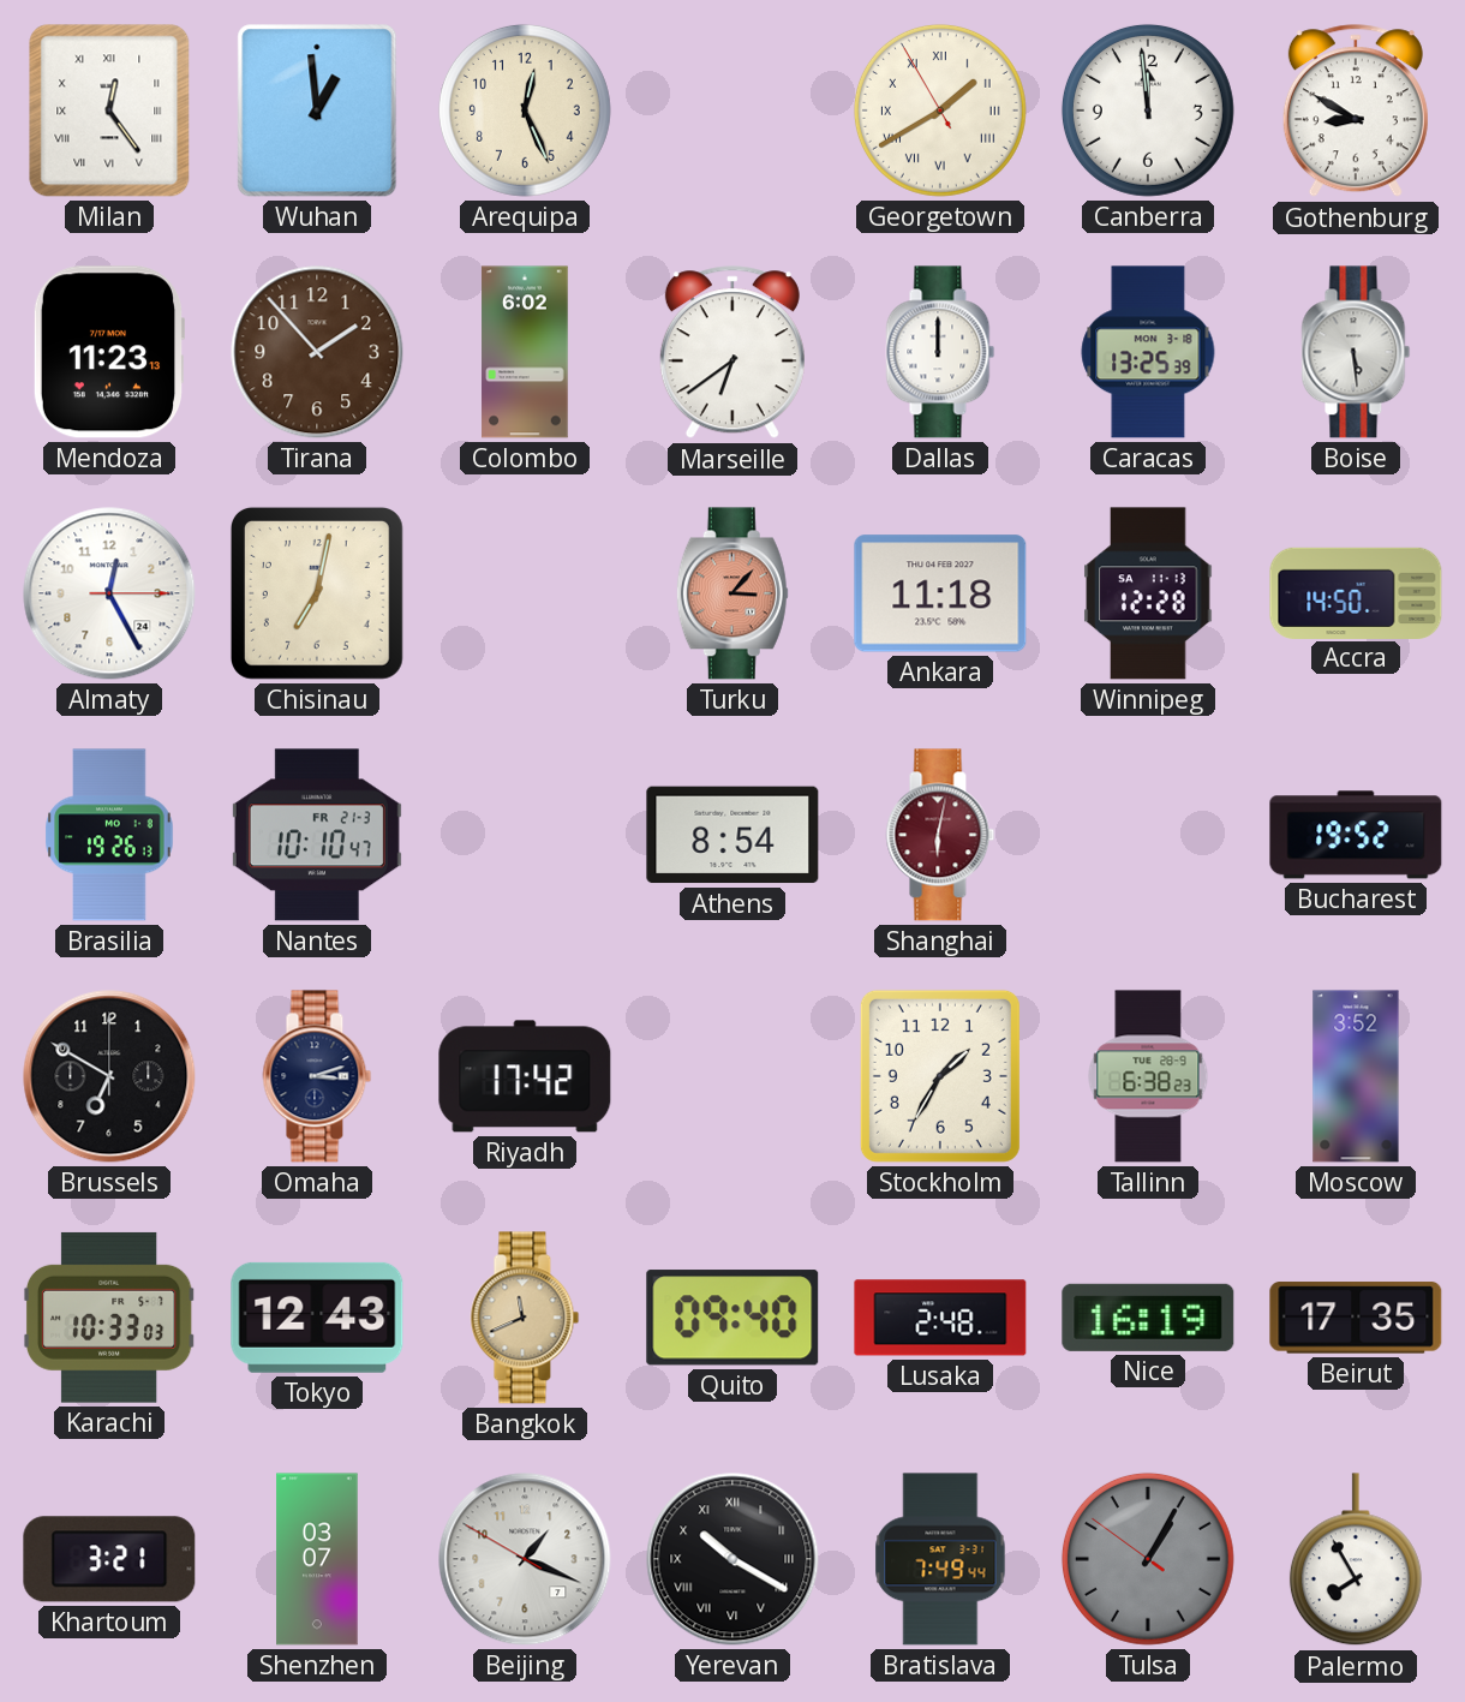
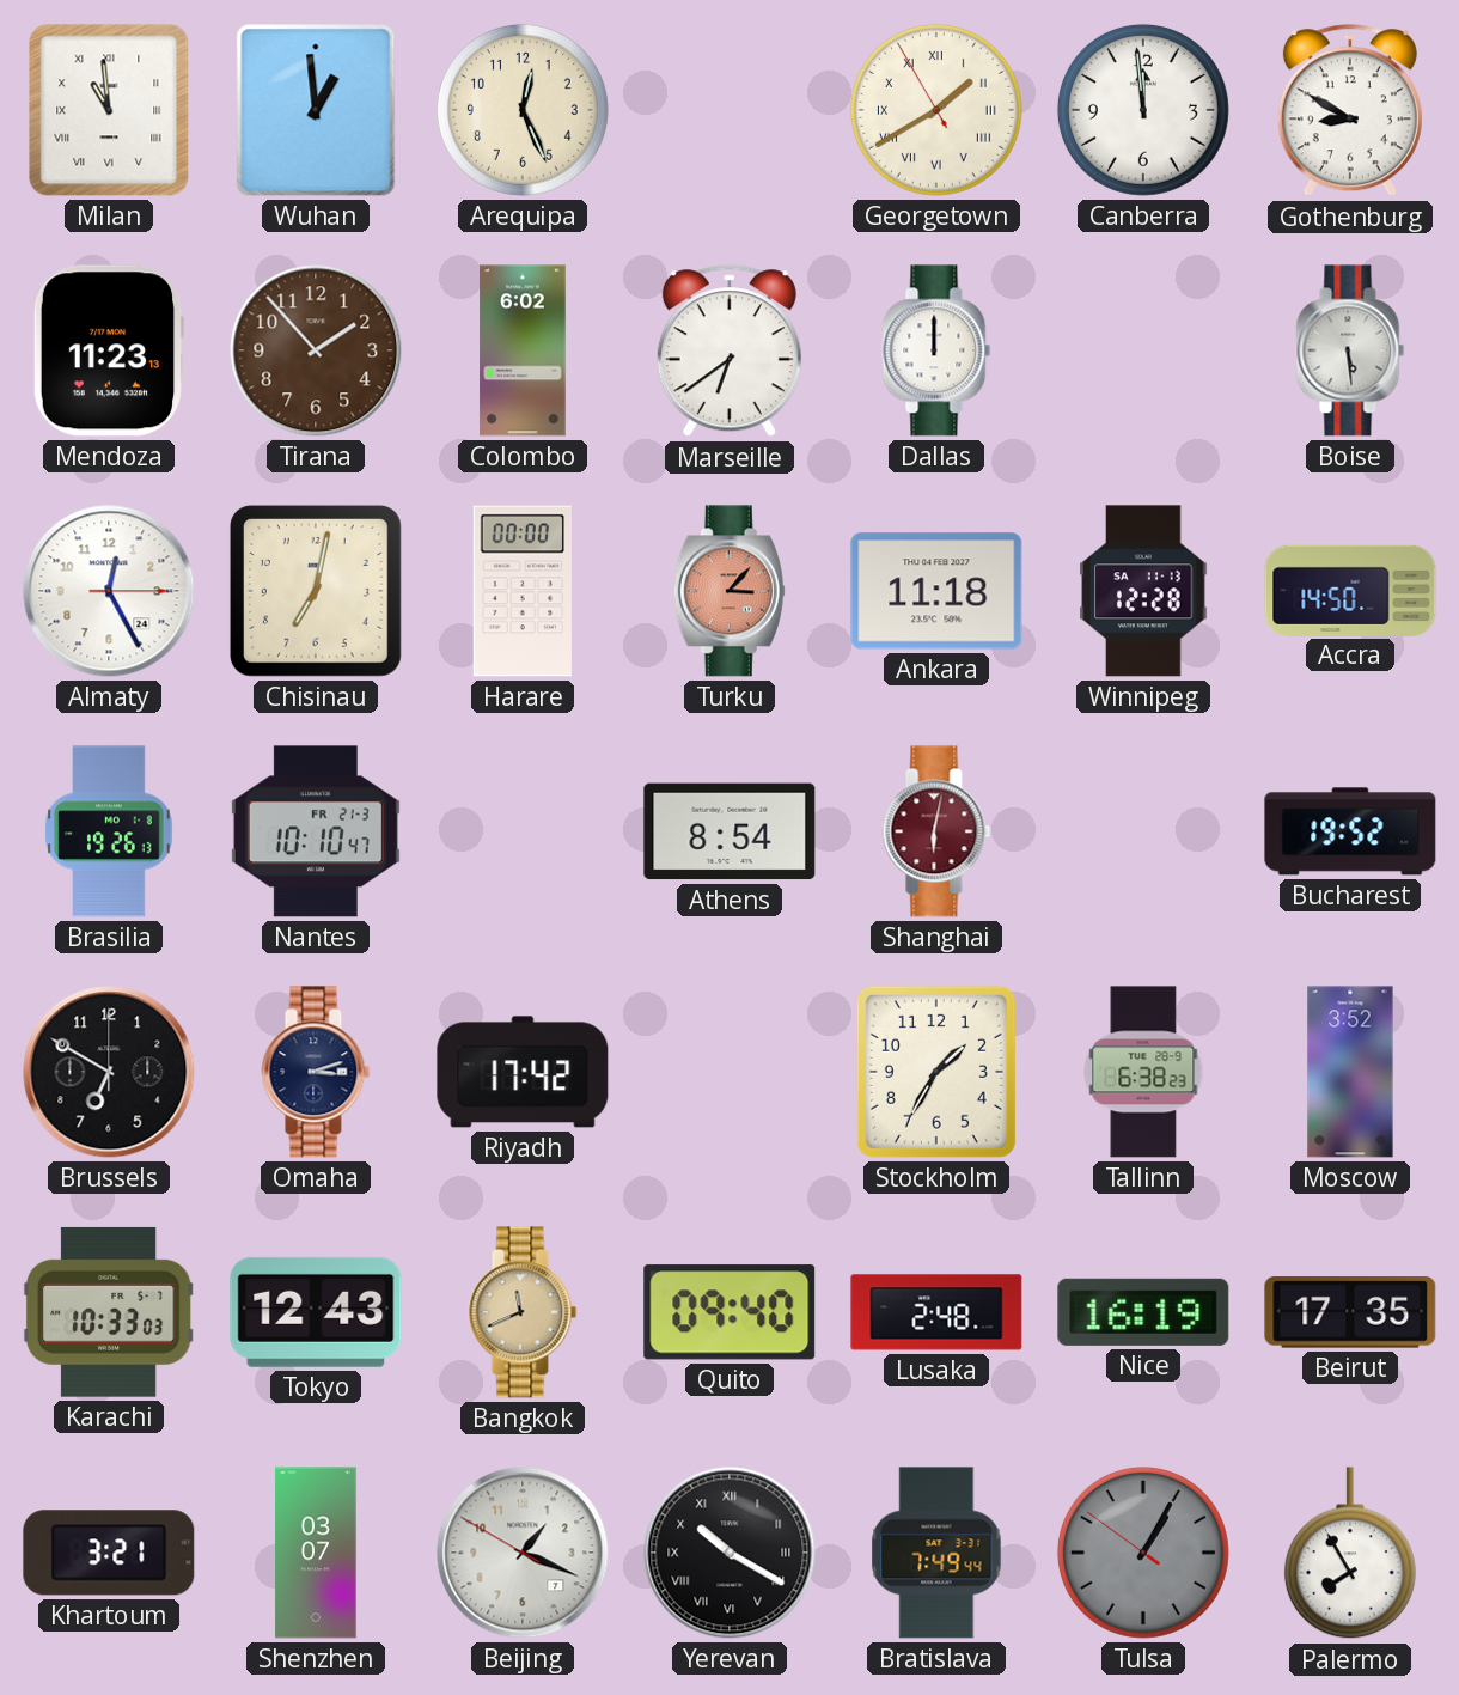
Milan: 12:24 -> 10:59
Caracas: 13:25 -> none
Harare: none -> 00:00
